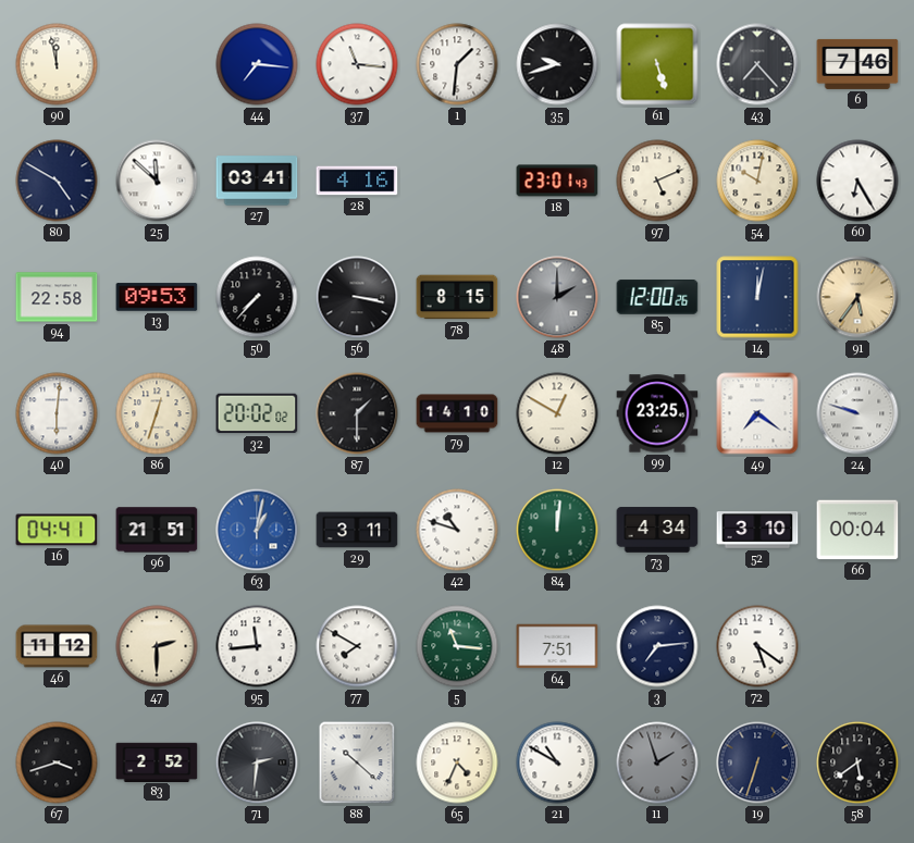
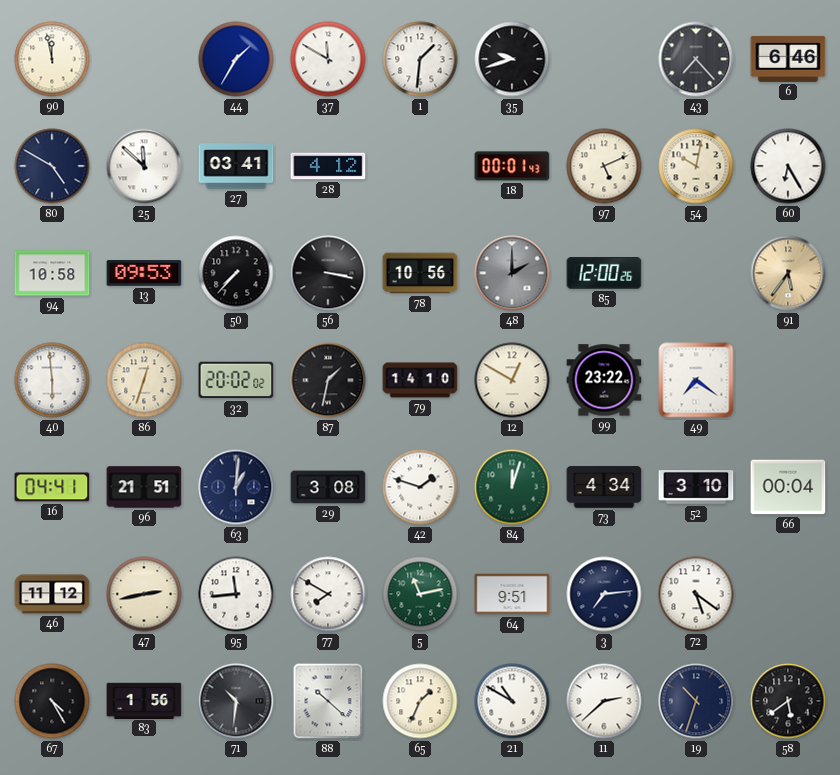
44: 7:16 -> 1:35
37: 11:16 -> 11:50
61: 5:27 -> none
6: 7:46 -> 6:46
28: 4:16 -> 4:12
18: 23:01 -> 00:01
94: 22:58 -> 10:58
78: 8:15 -> 10:56
14: 12:02 -> none
40: 6:01 -> 5:59
87: 1:30 -> 1:32
99: 23:25 -> 23:22
24: 9:48 -> none
63: 1:02 -> 1:01
63 dial: blue -> navy
29: 3:11 -> 3:08
42: 10:48 -> 1:48
84: 12:01 -> 12:03
47: 2:30 -> 2:43
5: 11:16 -> 11:13
64: 7:51 -> 9:51
67: 3:42 -> 4:25
83: 2:52 -> 1:56
71: 2:31 -> 10:31
65: 4:34 -> 1:34
11: 1:57 -> 2:38
11 dial: grey -> white
19: 6:33 -> 10:33
